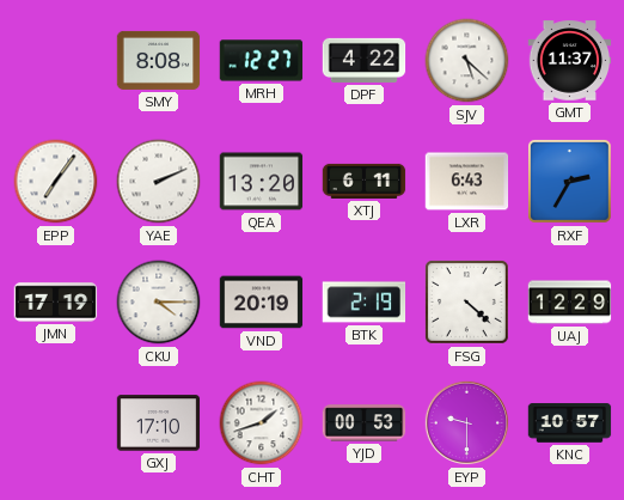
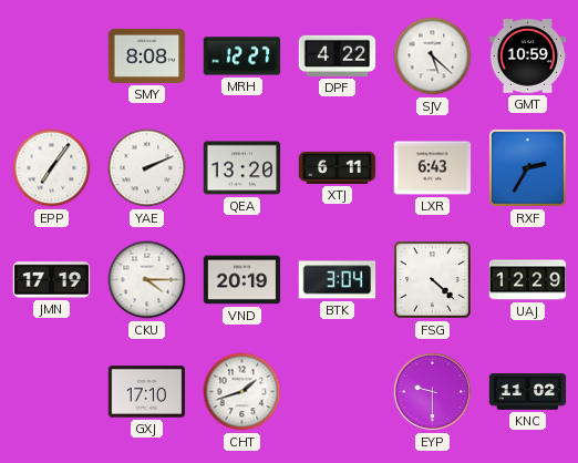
GMT: 11:37 -> 10:59
BTK: 2:19 -> 3:04
YJD: 00:53 -> none
KNC: 10:57 -> 11:02
